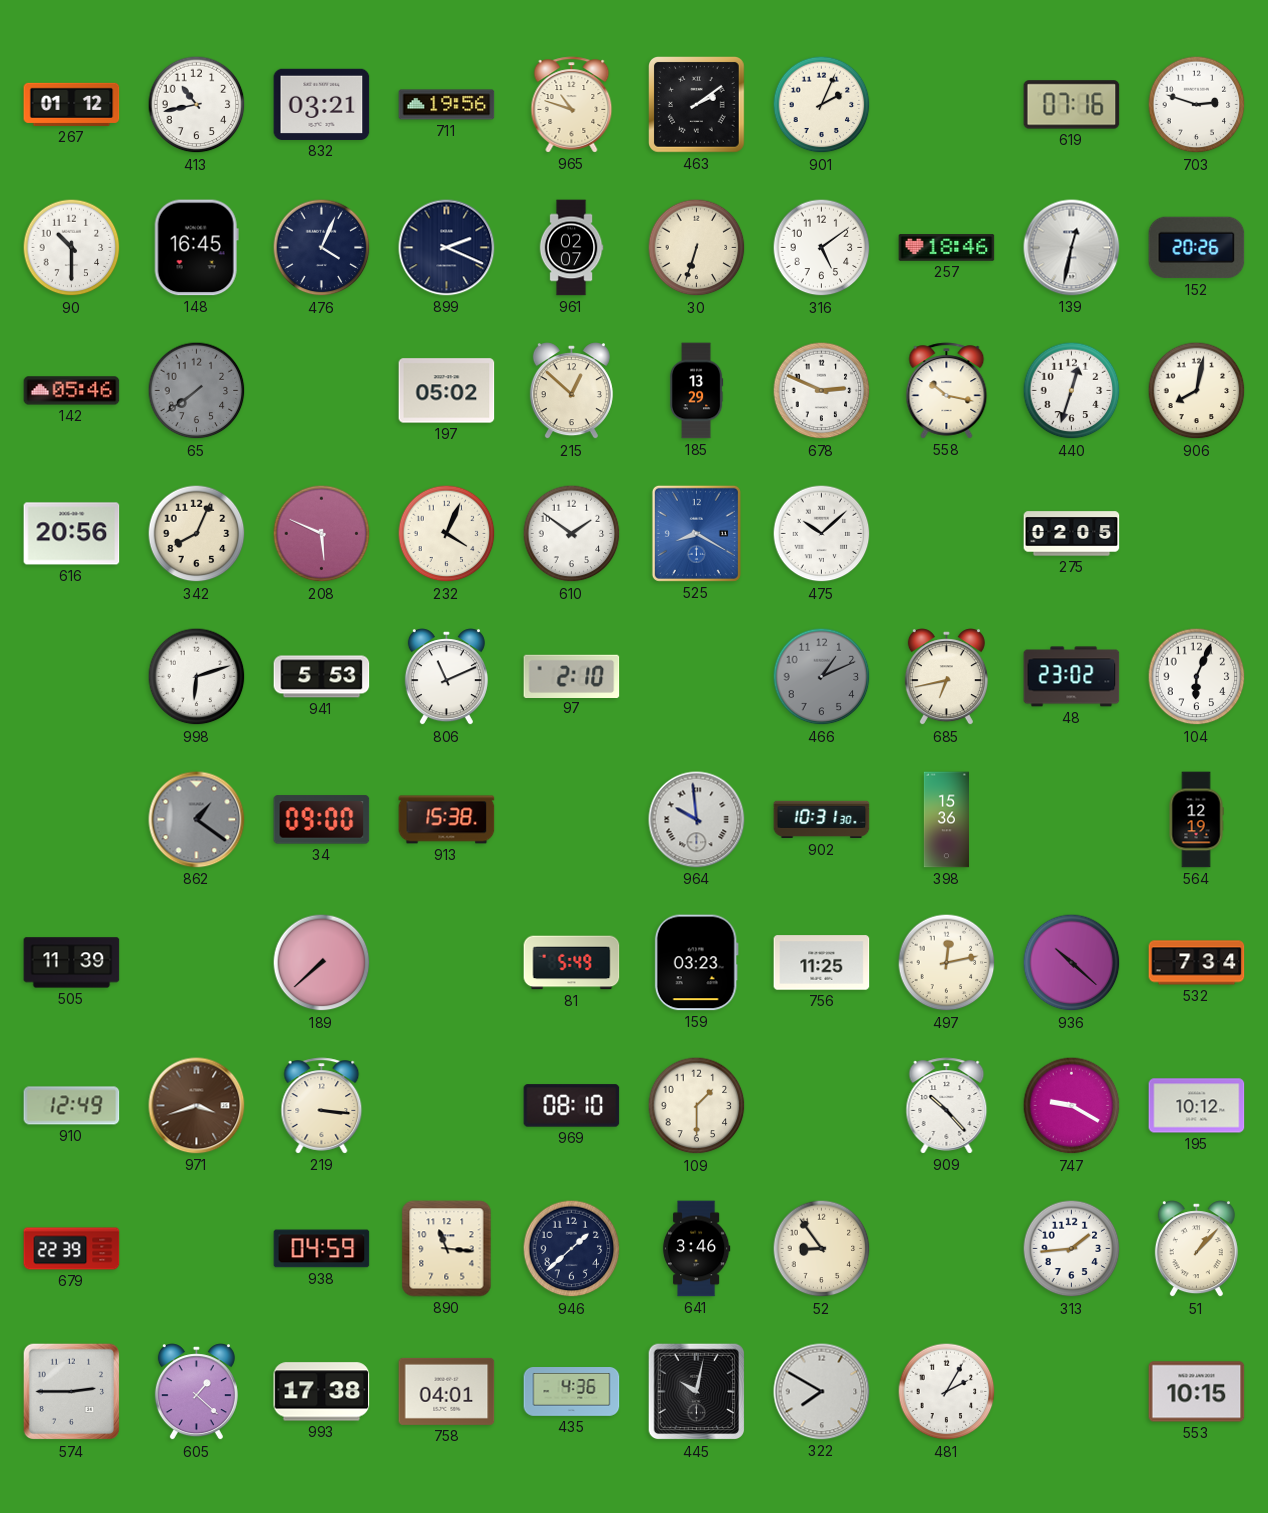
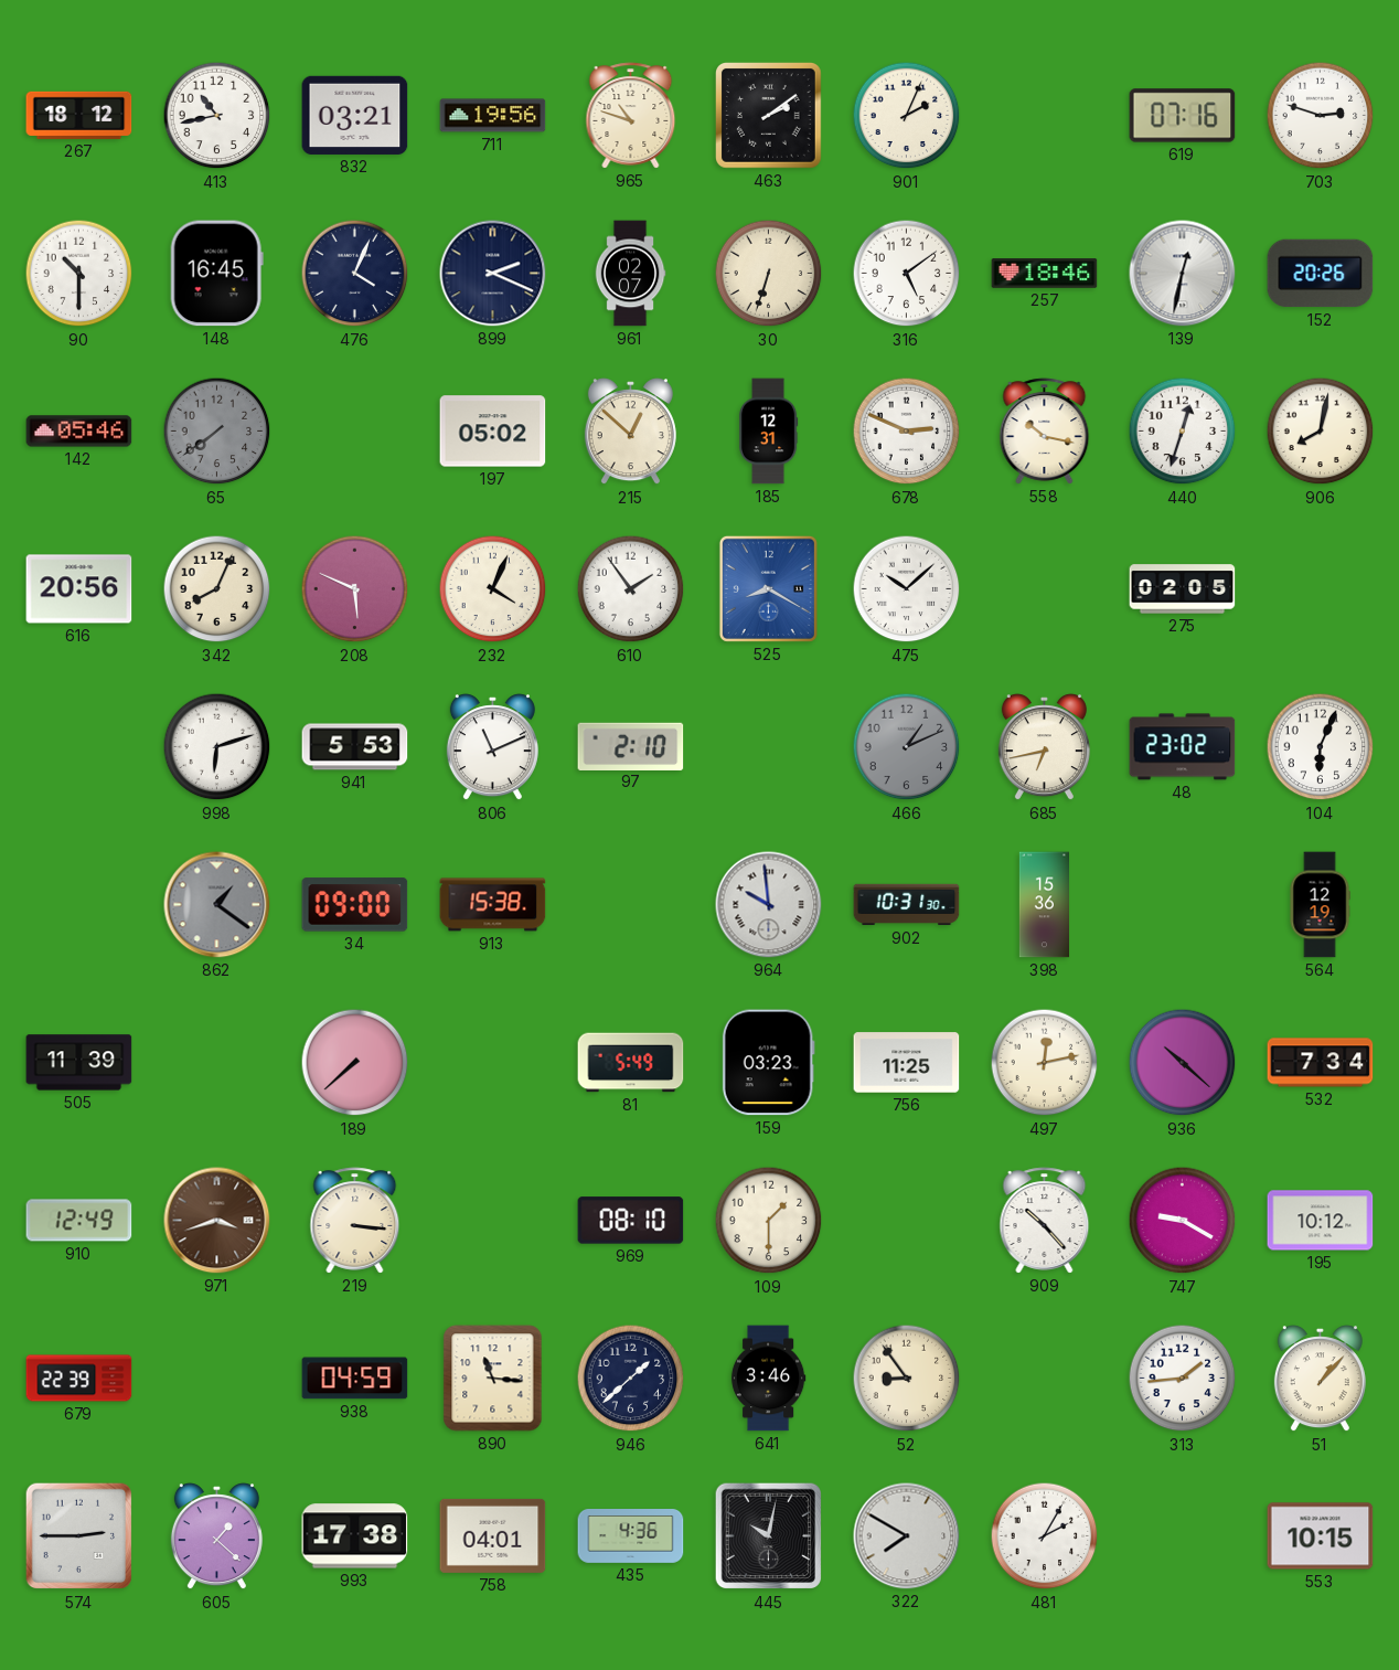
267: 01:12 -> 18:12
185: 13:29 -> 12:31
610: 1:51 -> 1:54
